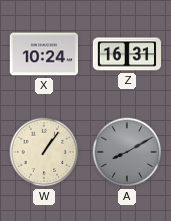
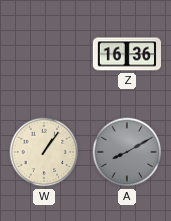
X: 10:24 -> none
Z: 16:31 -> 16:36
